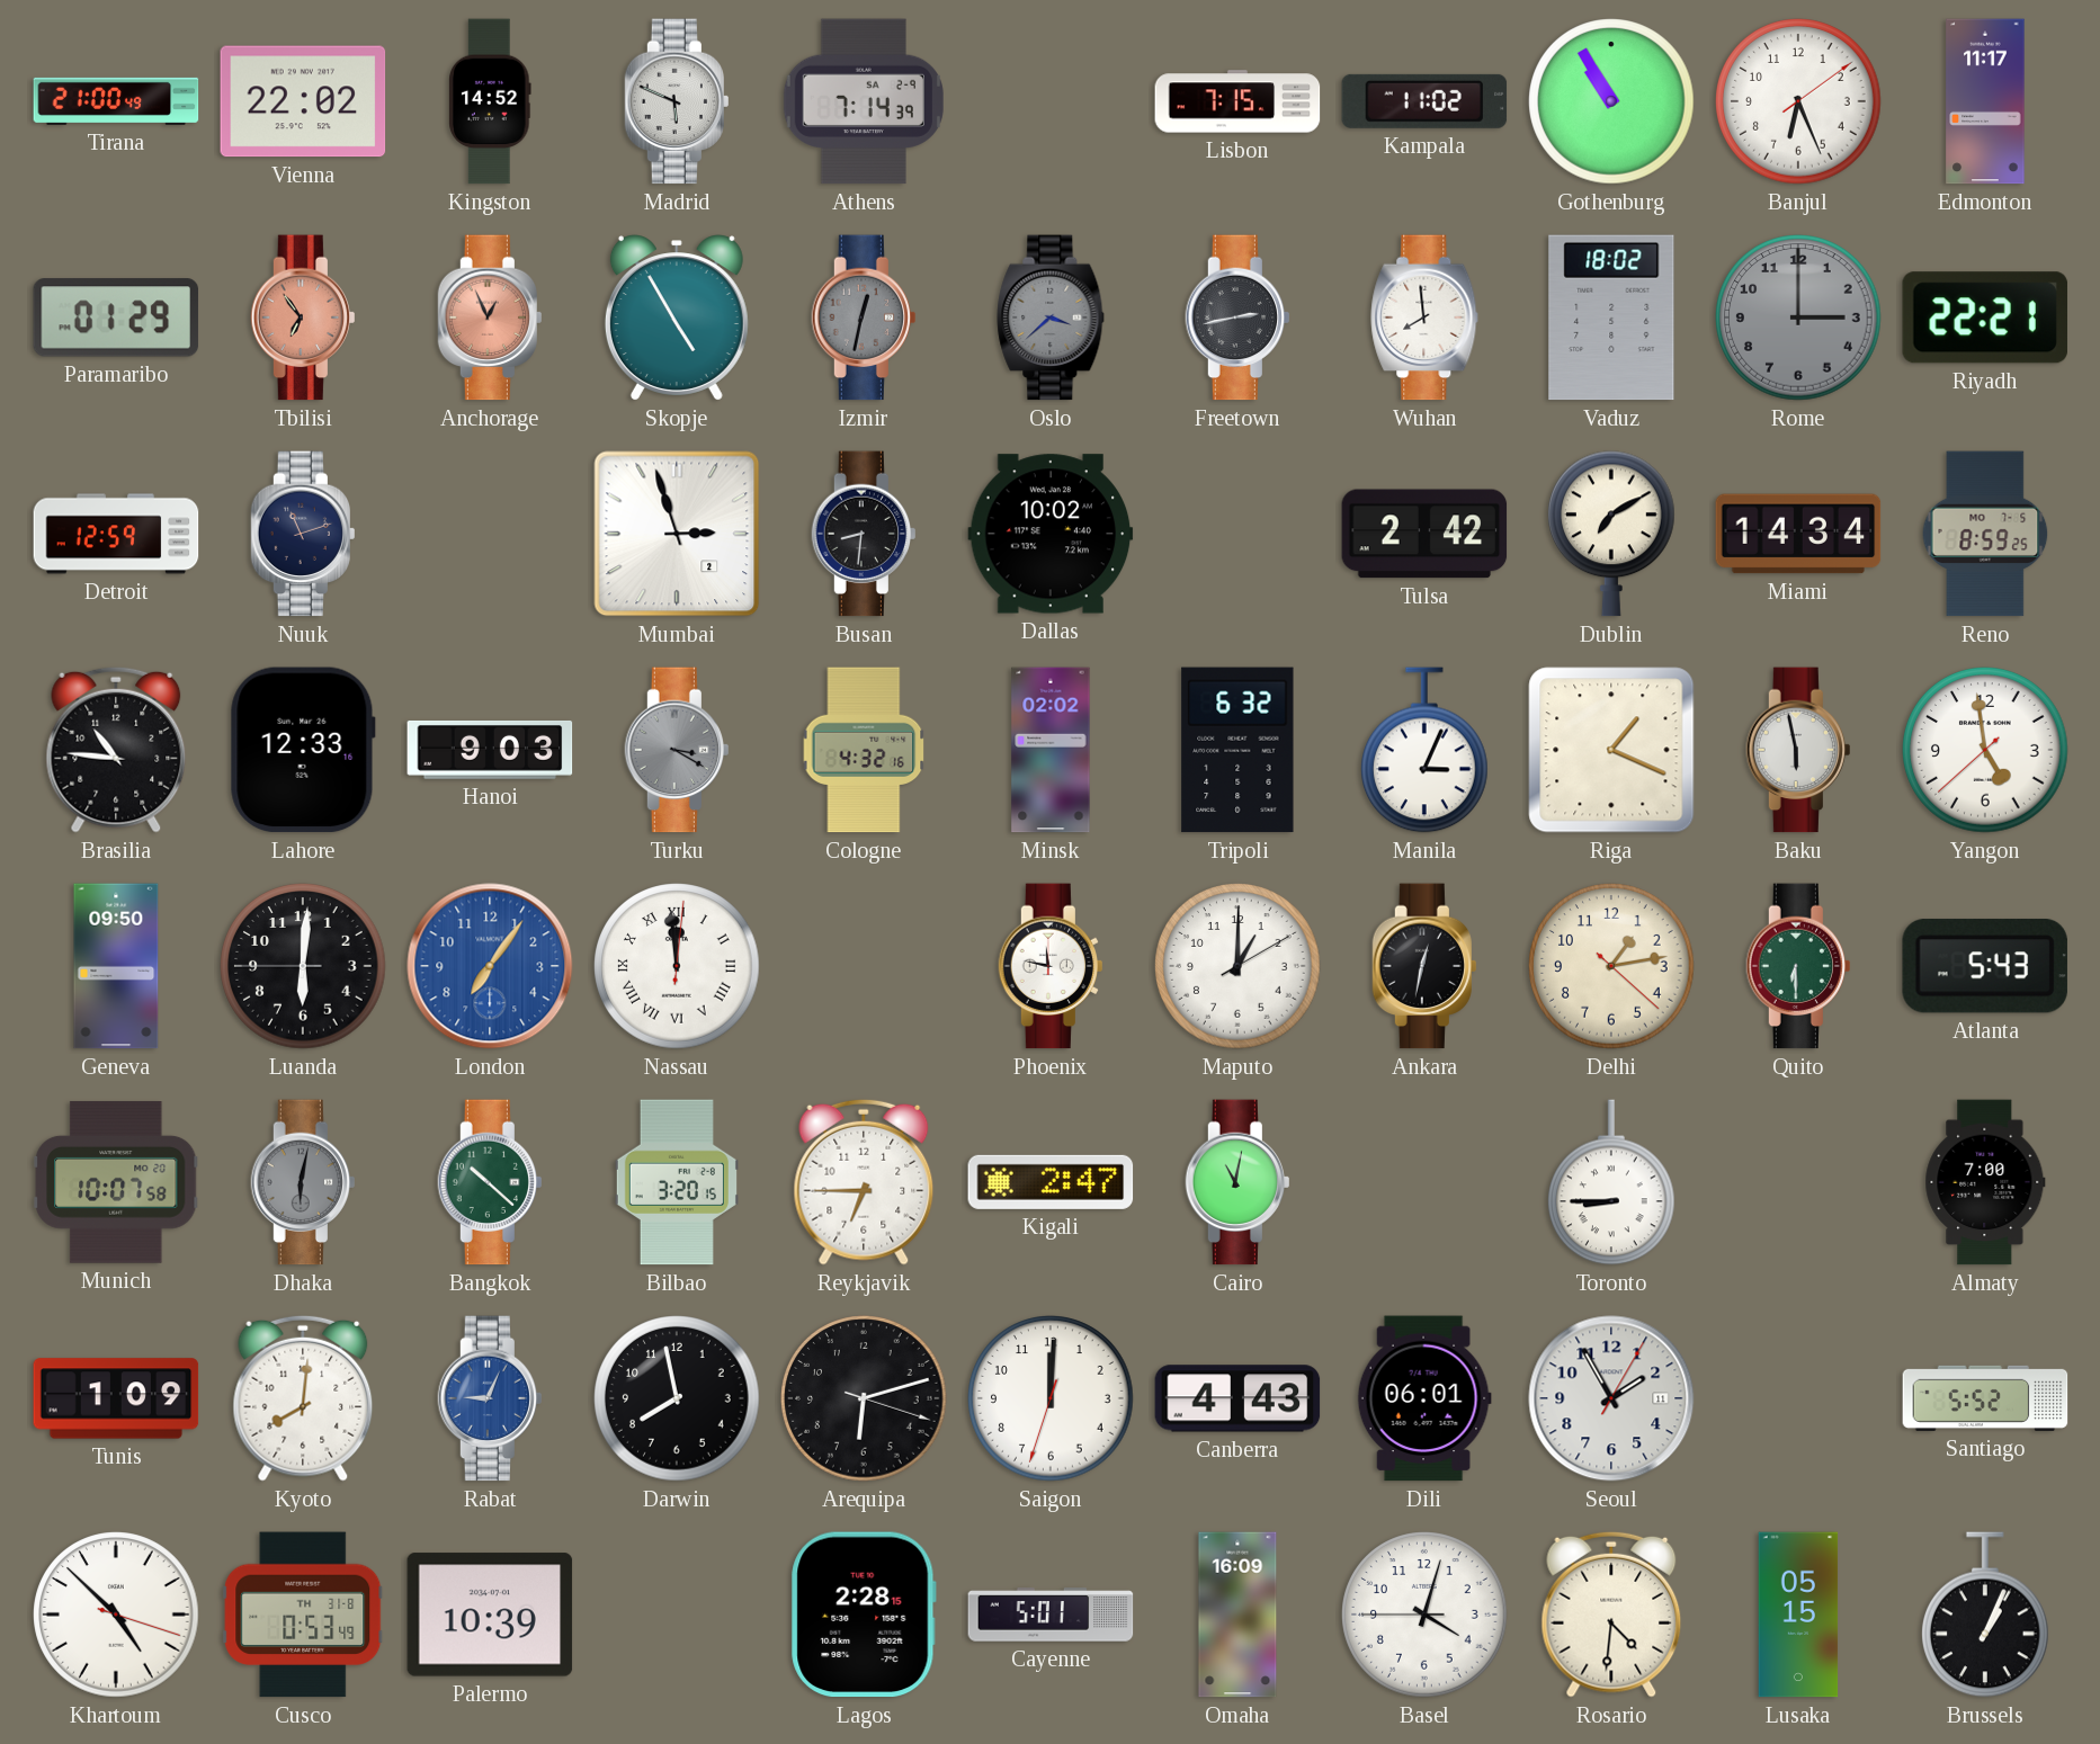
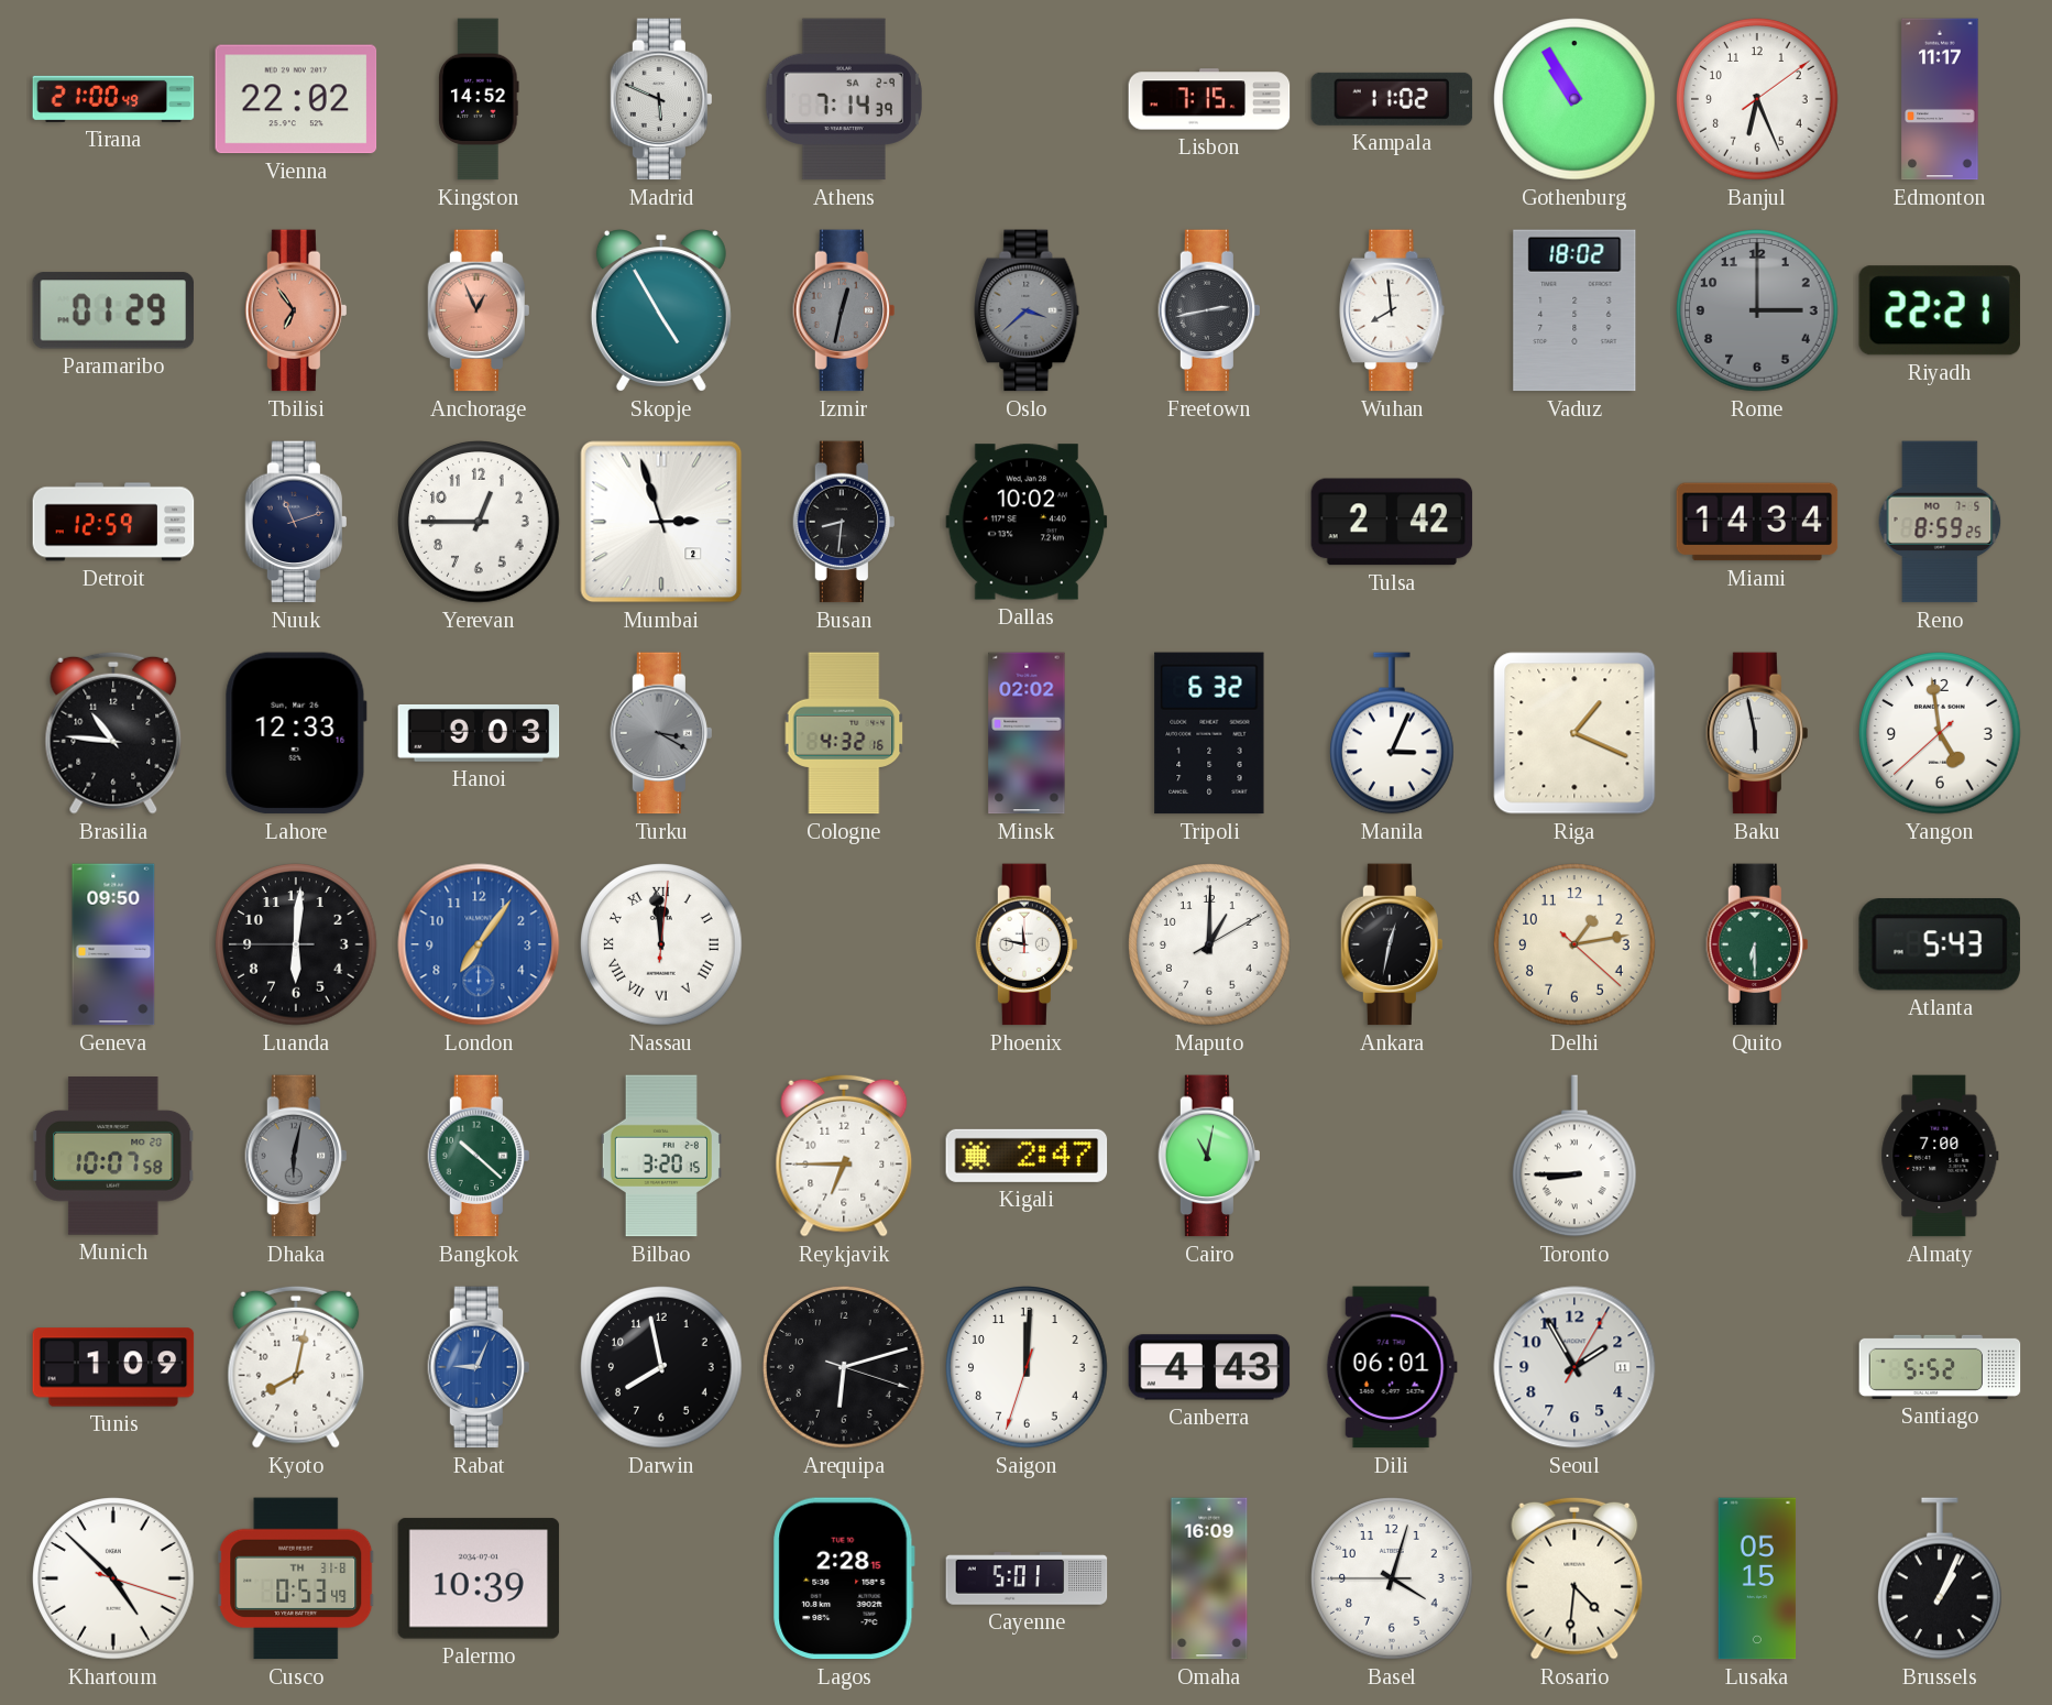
Yerevan: none -> 12:45
Dublin: 7:10 -> none
Kyoto: 8:01 -> 8:02
